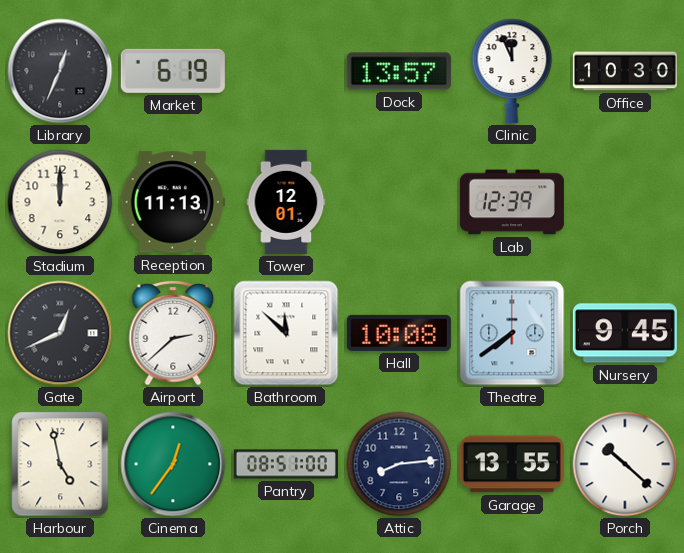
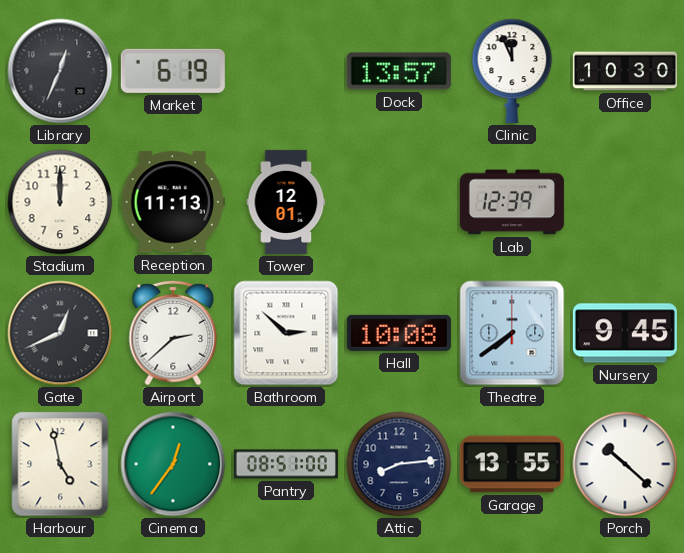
Bathroom: 11:52 -> 2:52
